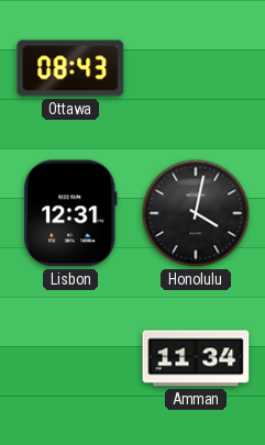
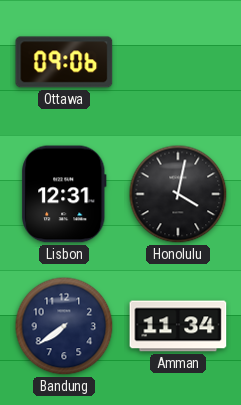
Ottawa: 08:43 -> 09:06
Bandung: none -> 7:39
